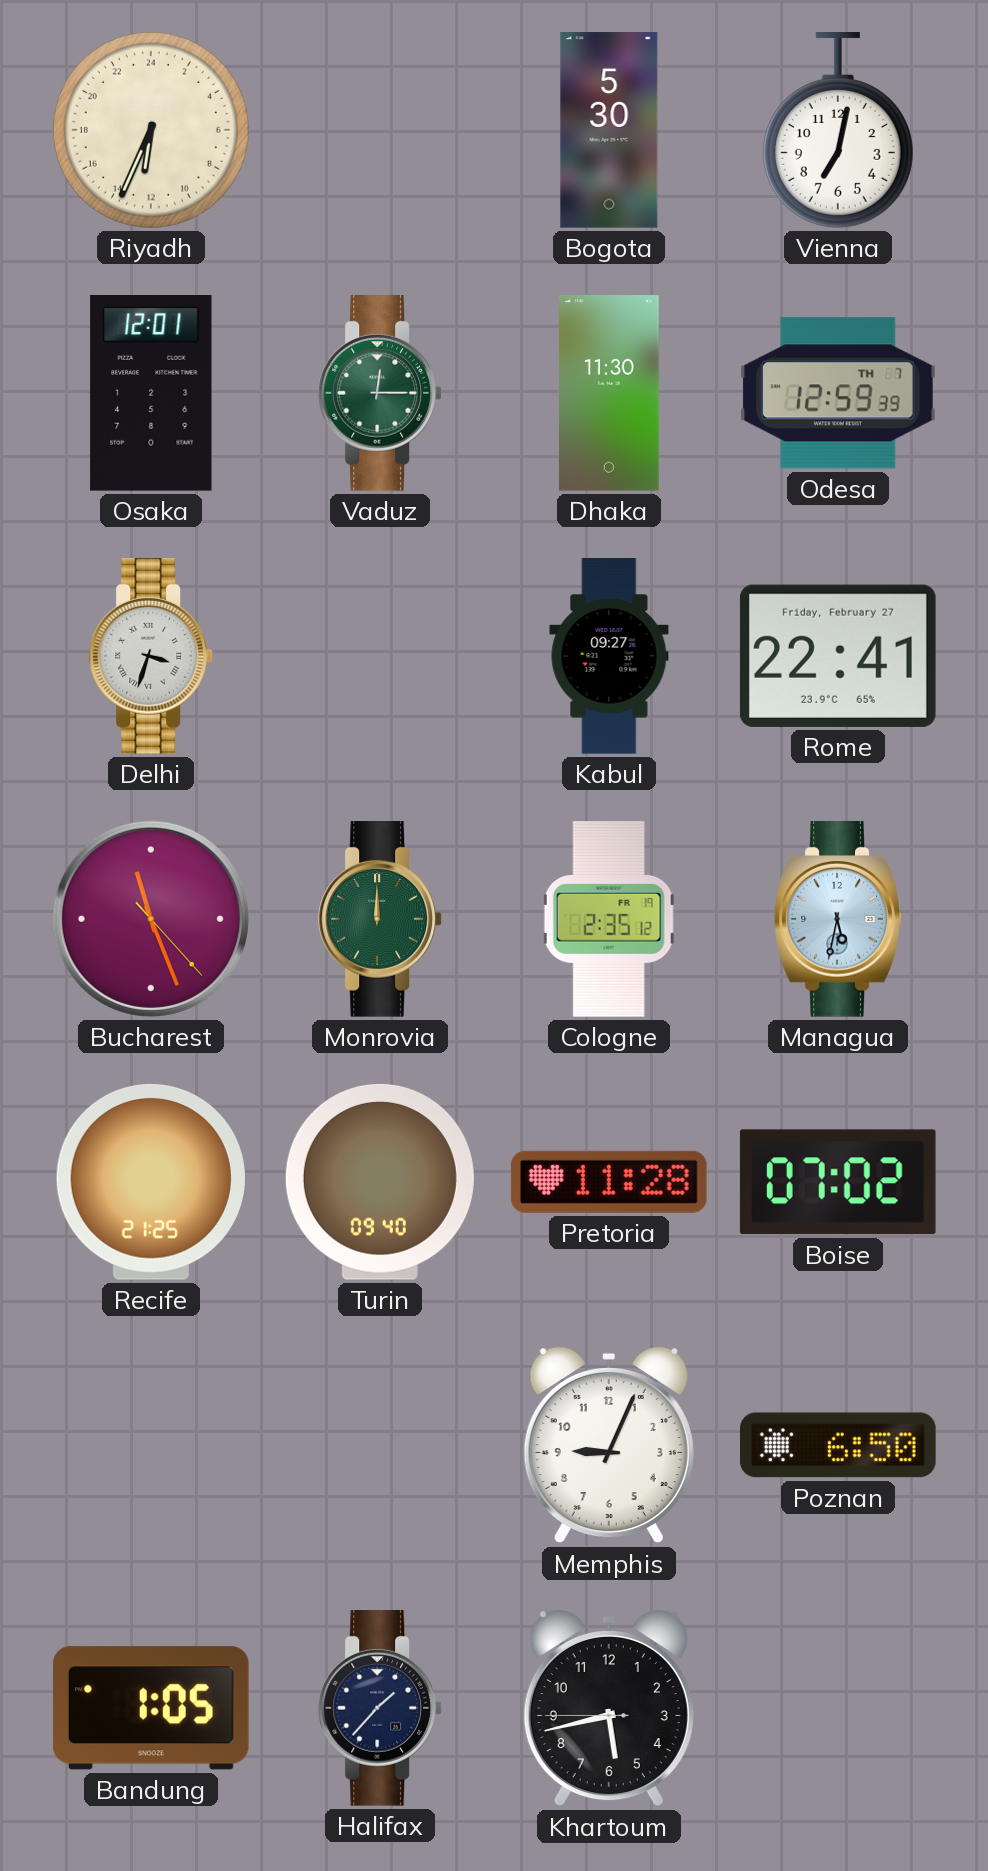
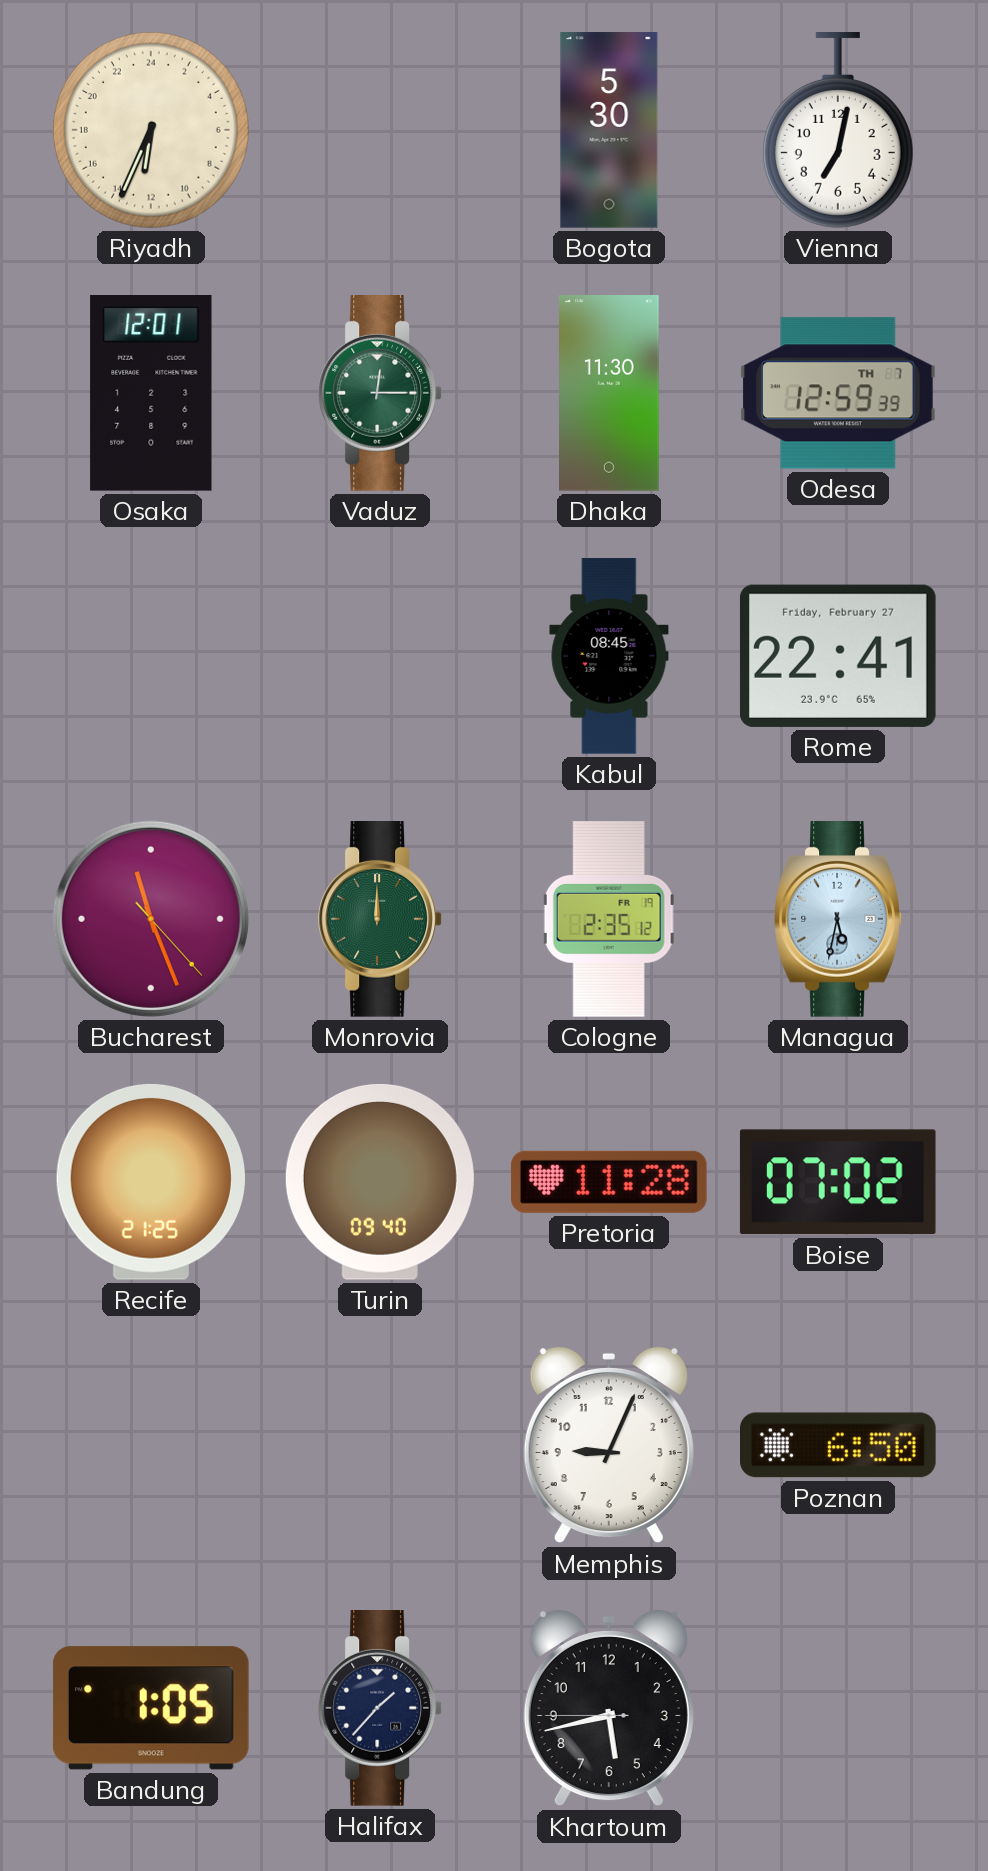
Delhi: 3:33 -> none
Kabul: 09:27 -> 08:45
